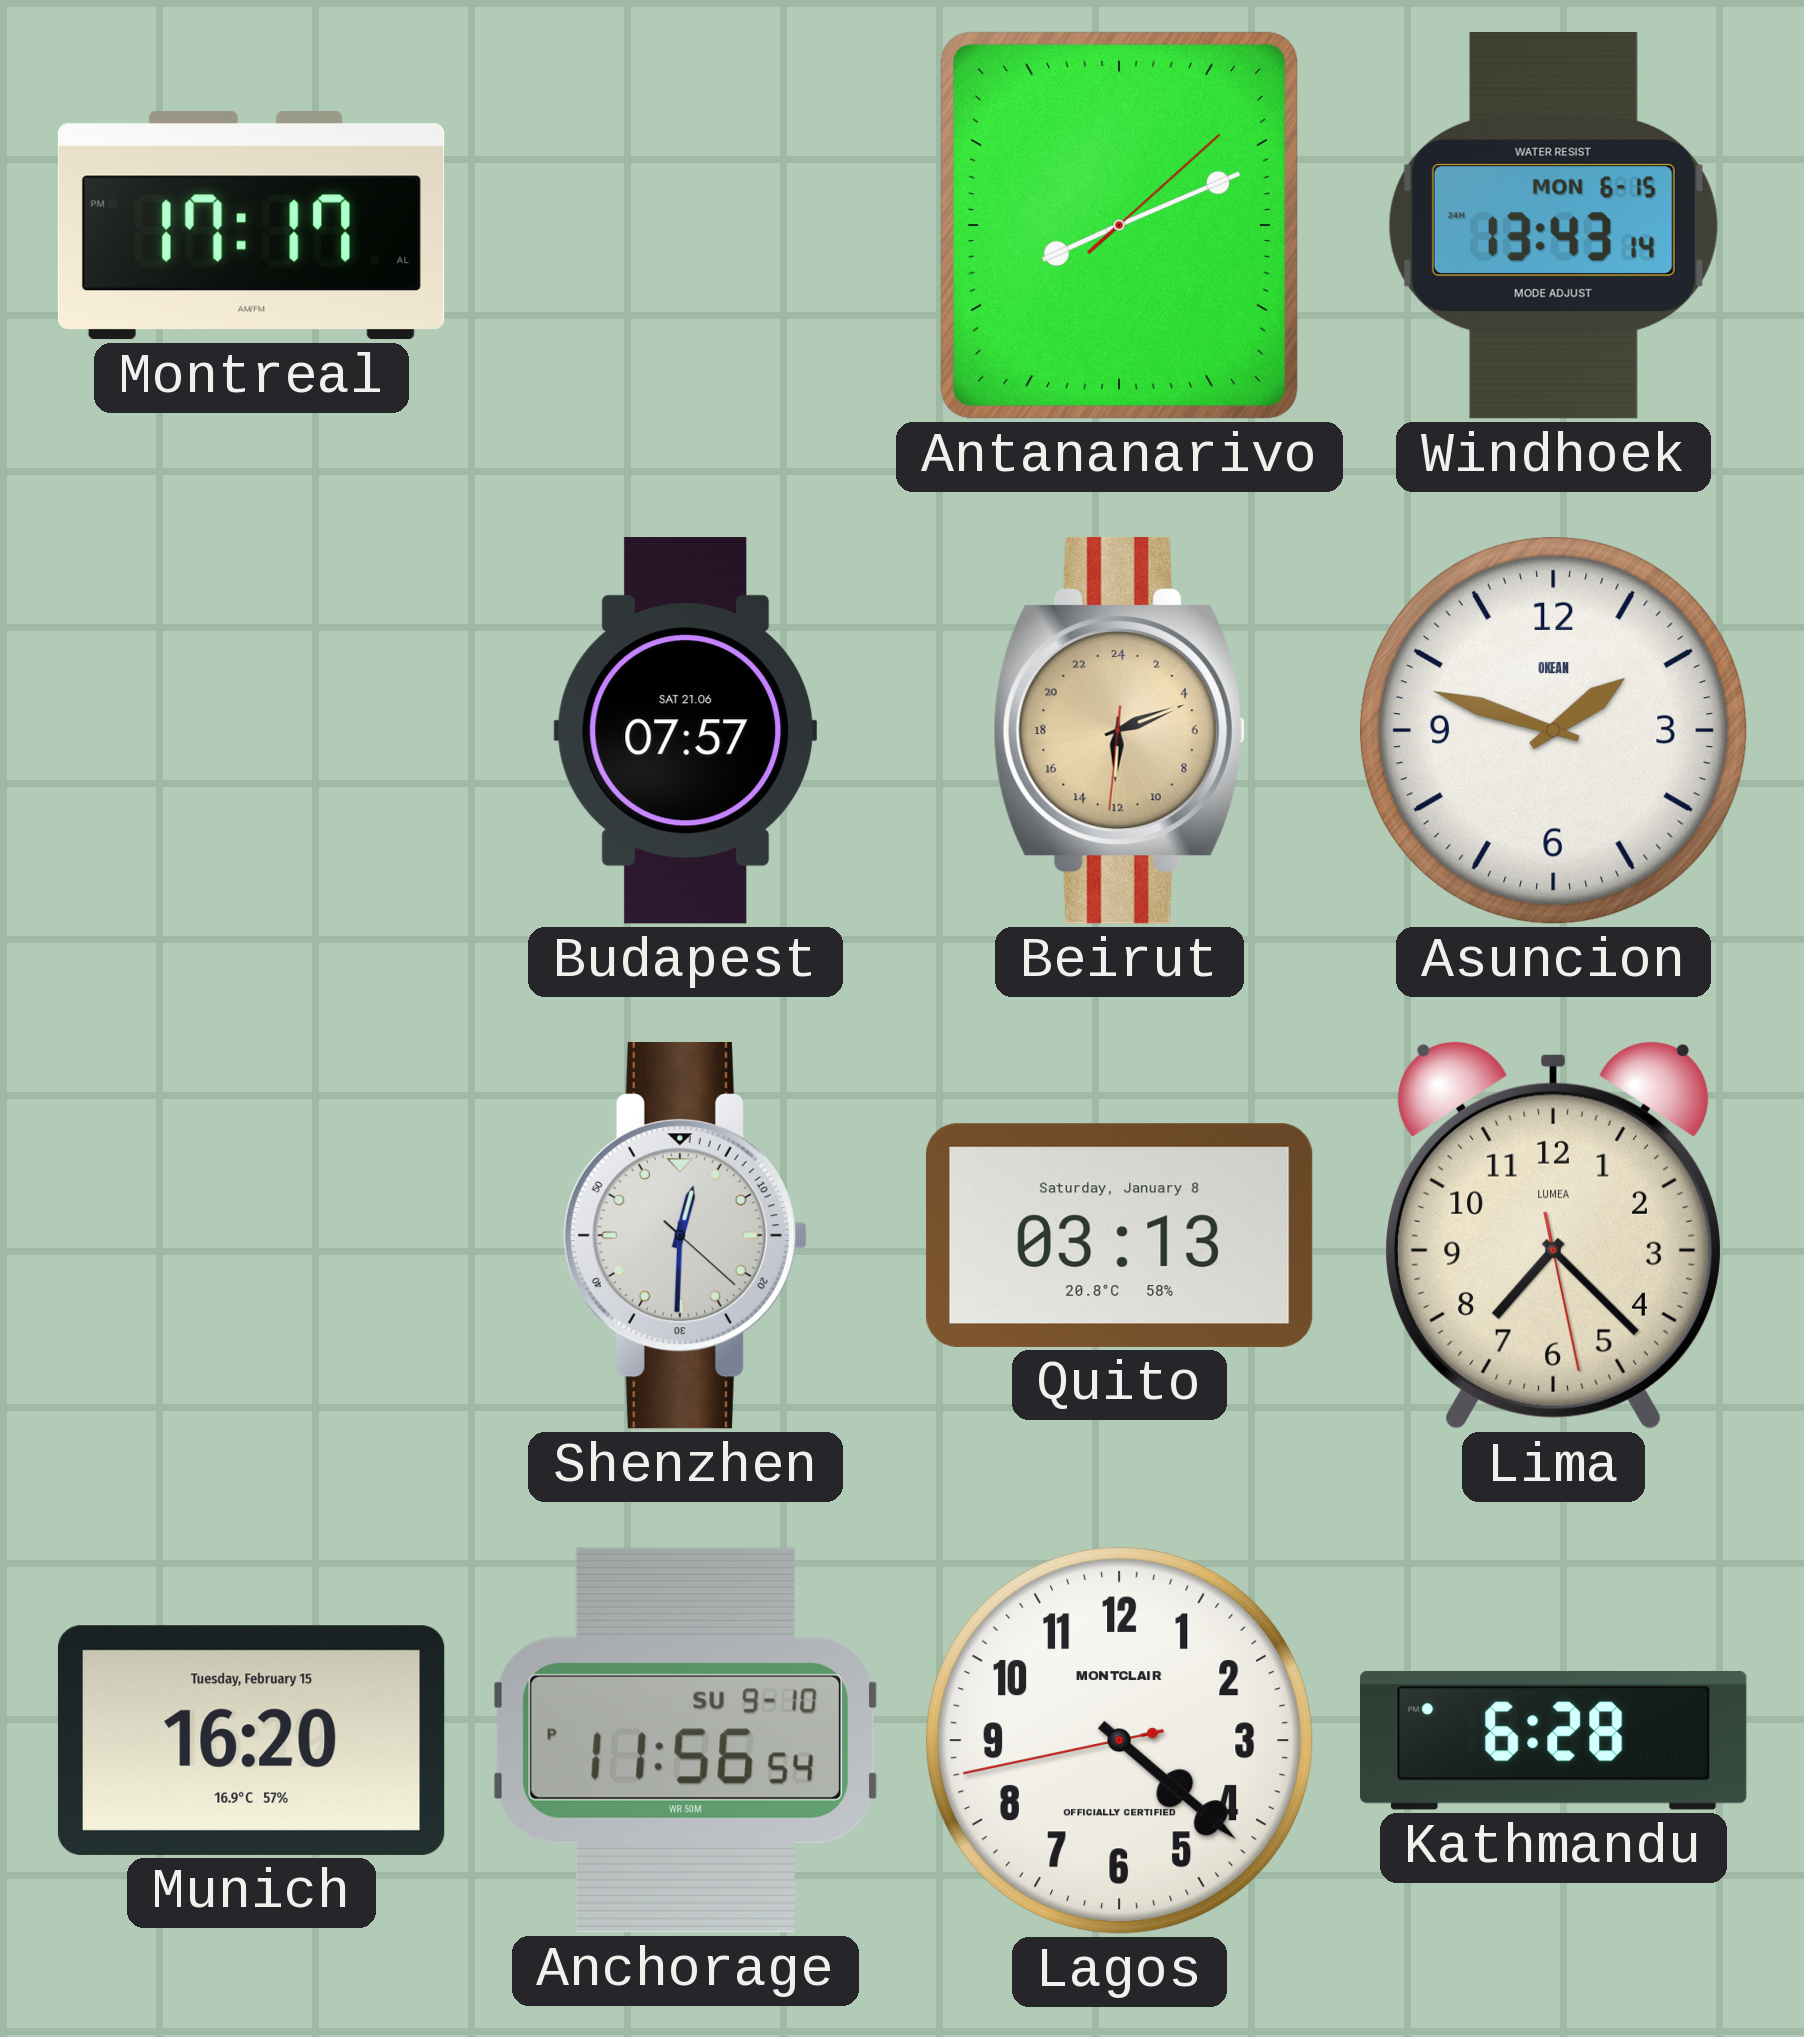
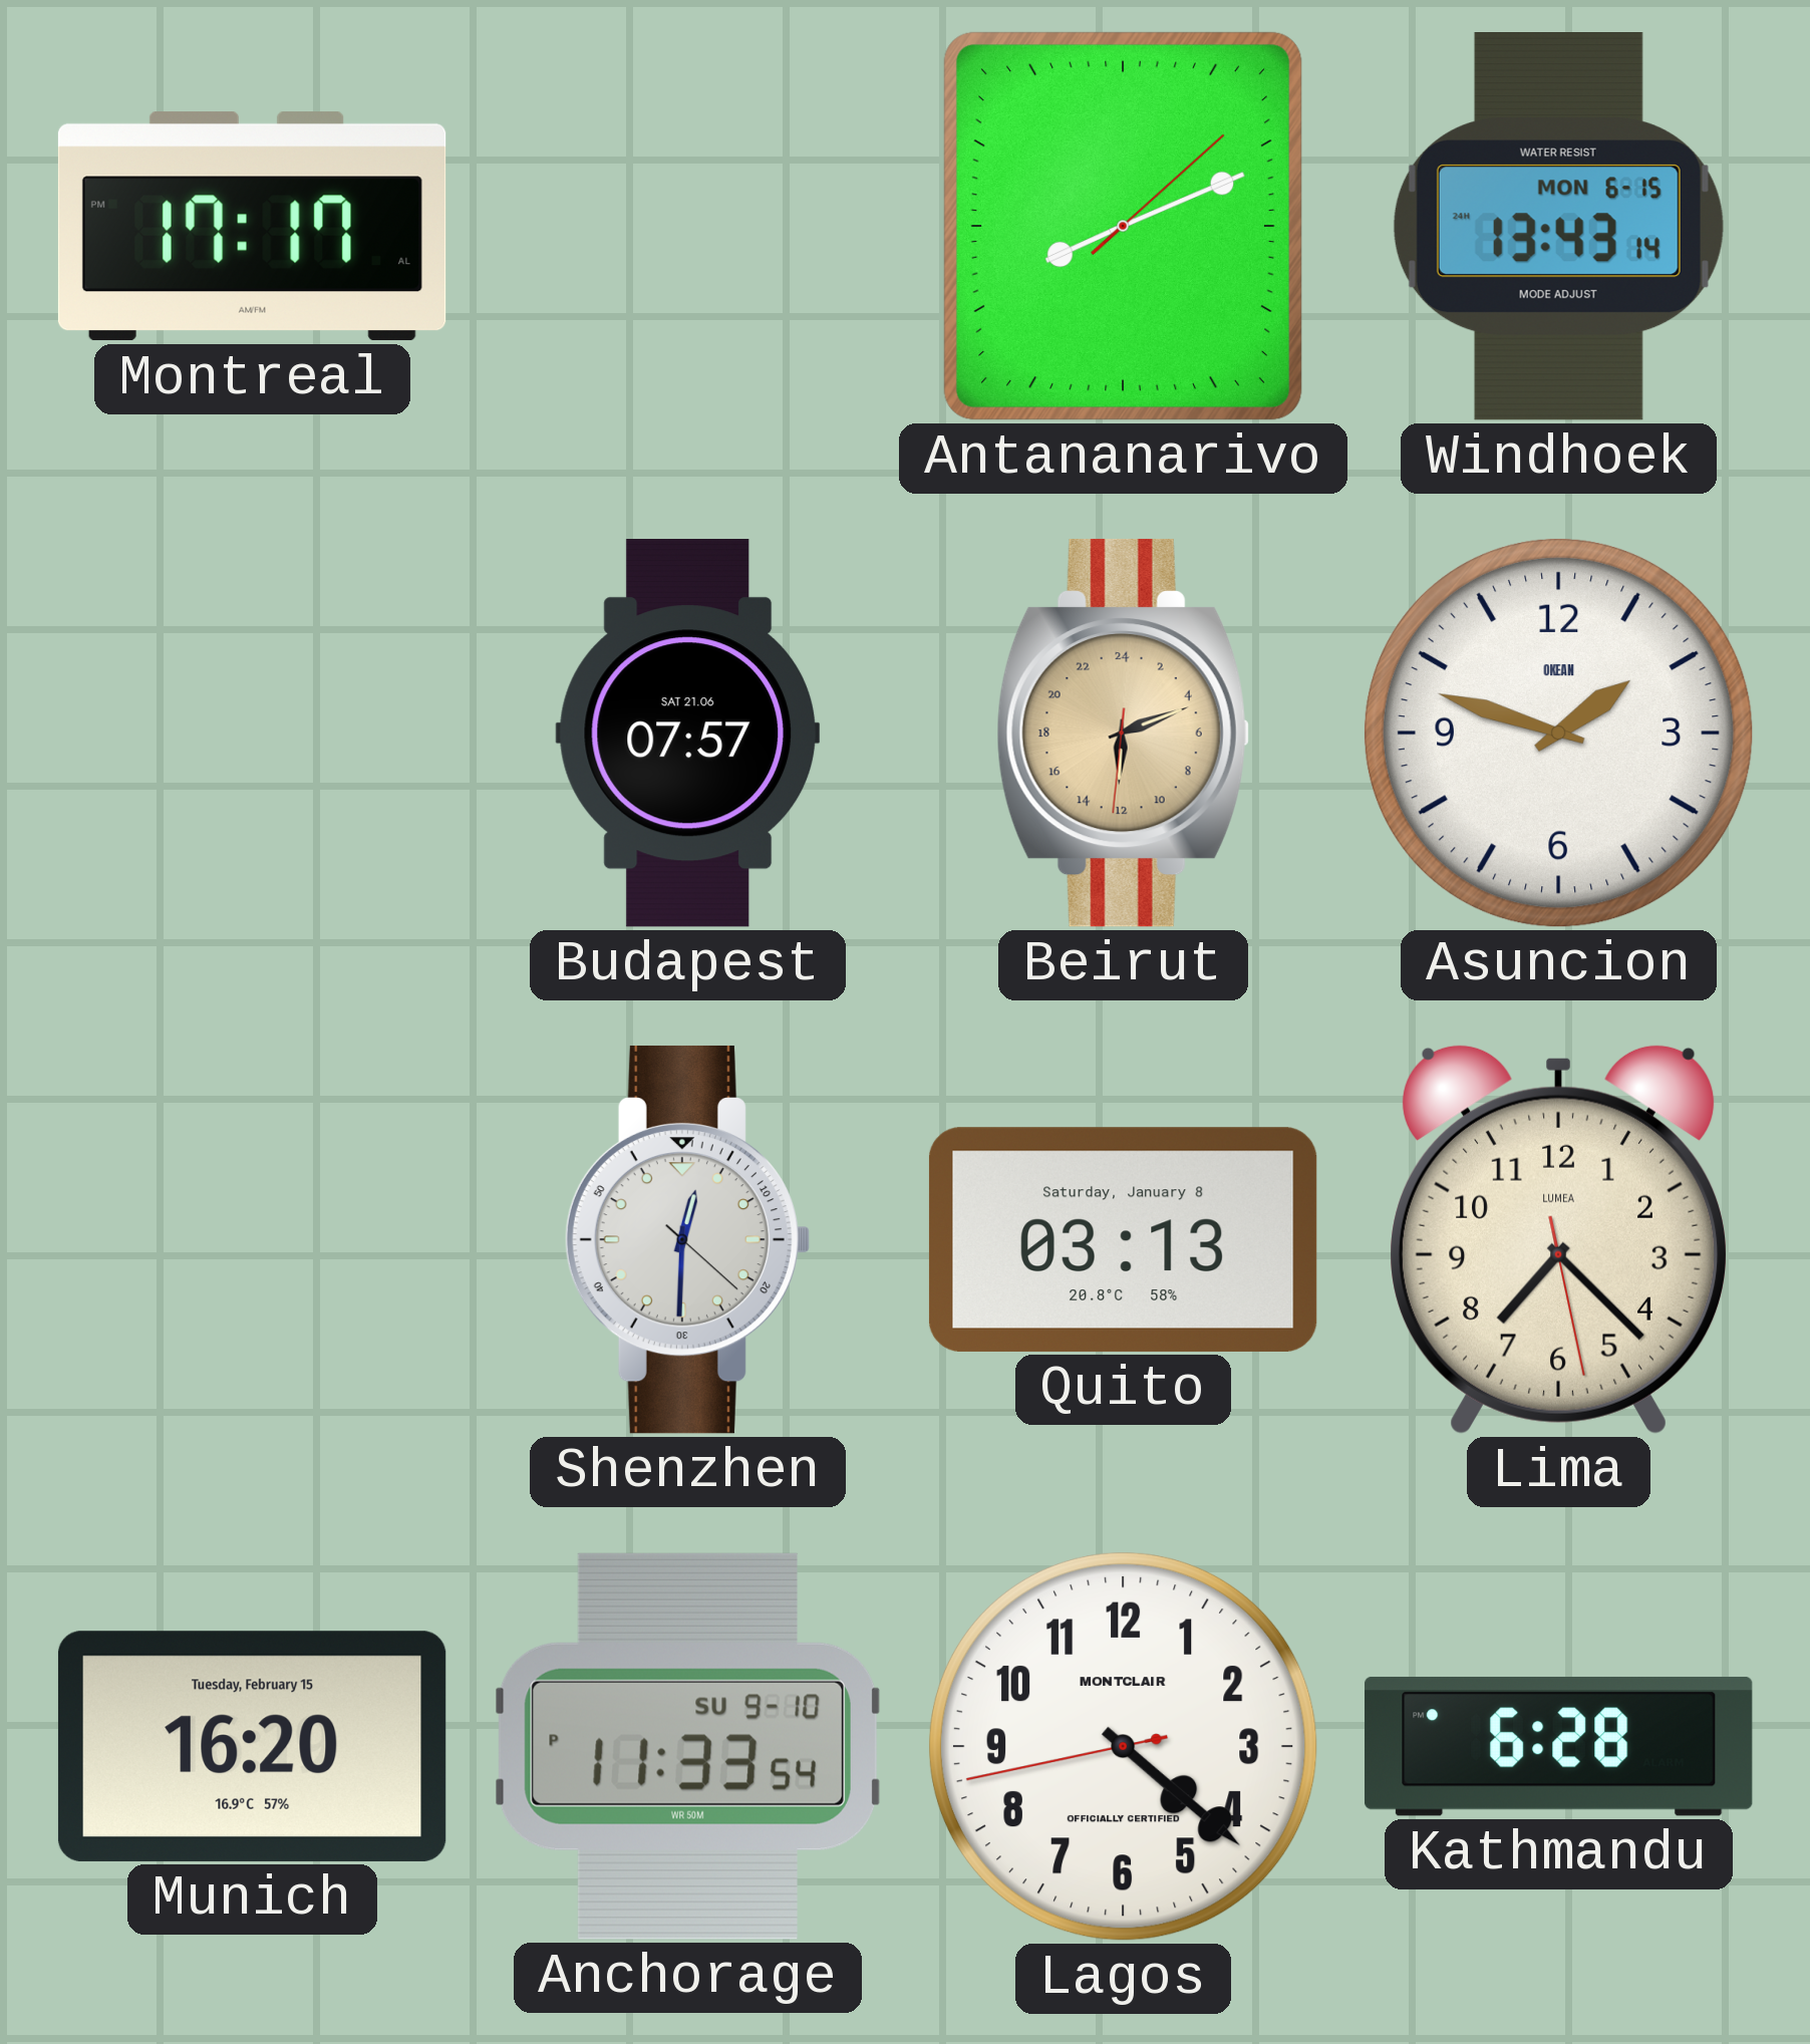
Anchorage: 11:56 -> 11:33
